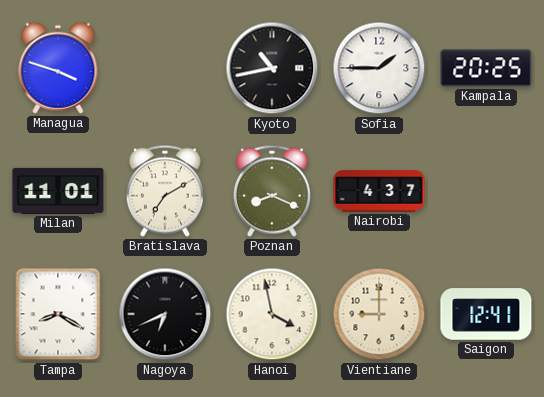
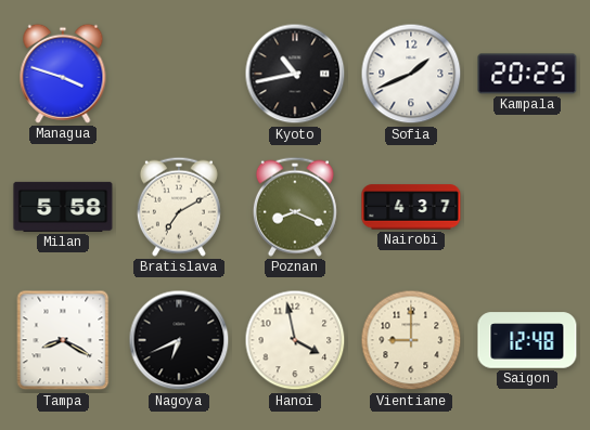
Sofia: 1:45 -> 1:41
Milan: 11:01 -> 5:58
Saigon: 12:41 -> 12:48
